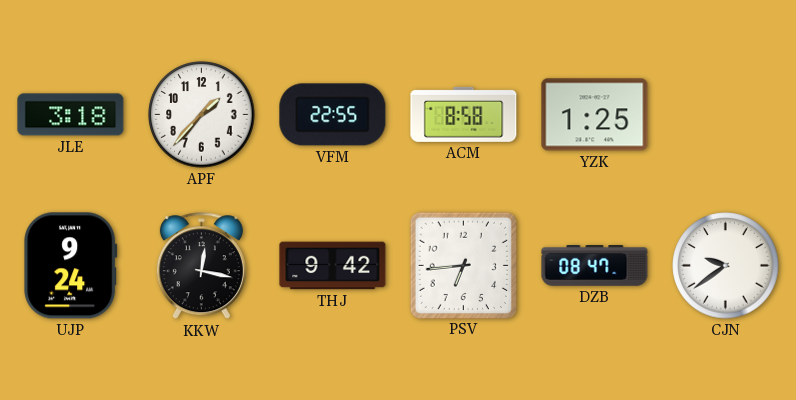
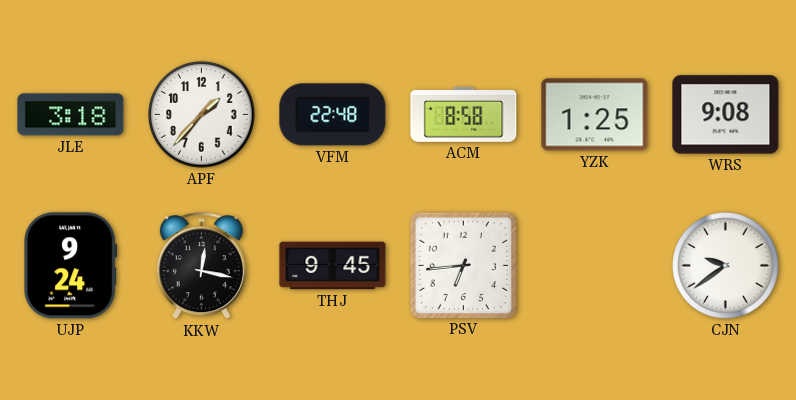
VFM: 22:55 -> 22:48
WRS: none -> 9:08
THJ: 9:42 -> 9:45
DZB: 08:47 -> none
